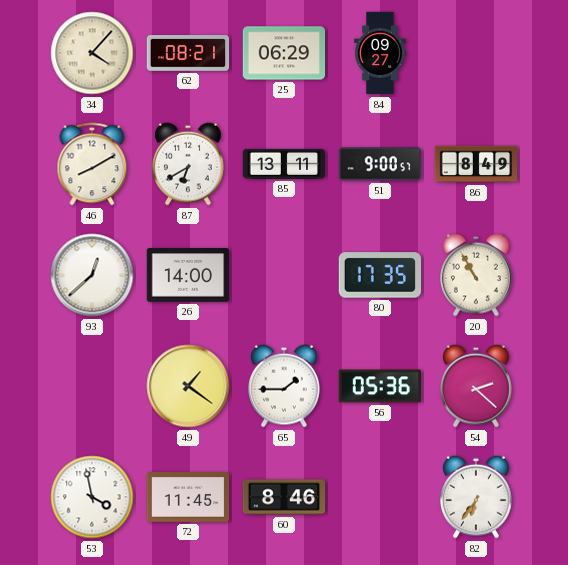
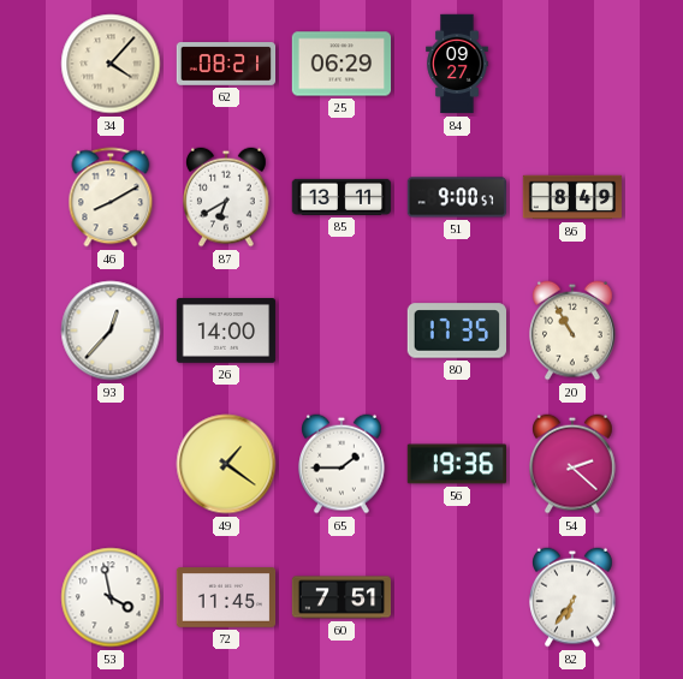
93: 12:38 -> 12:37
56: 05:36 -> 19:36
60: 8:46 -> 7:51
